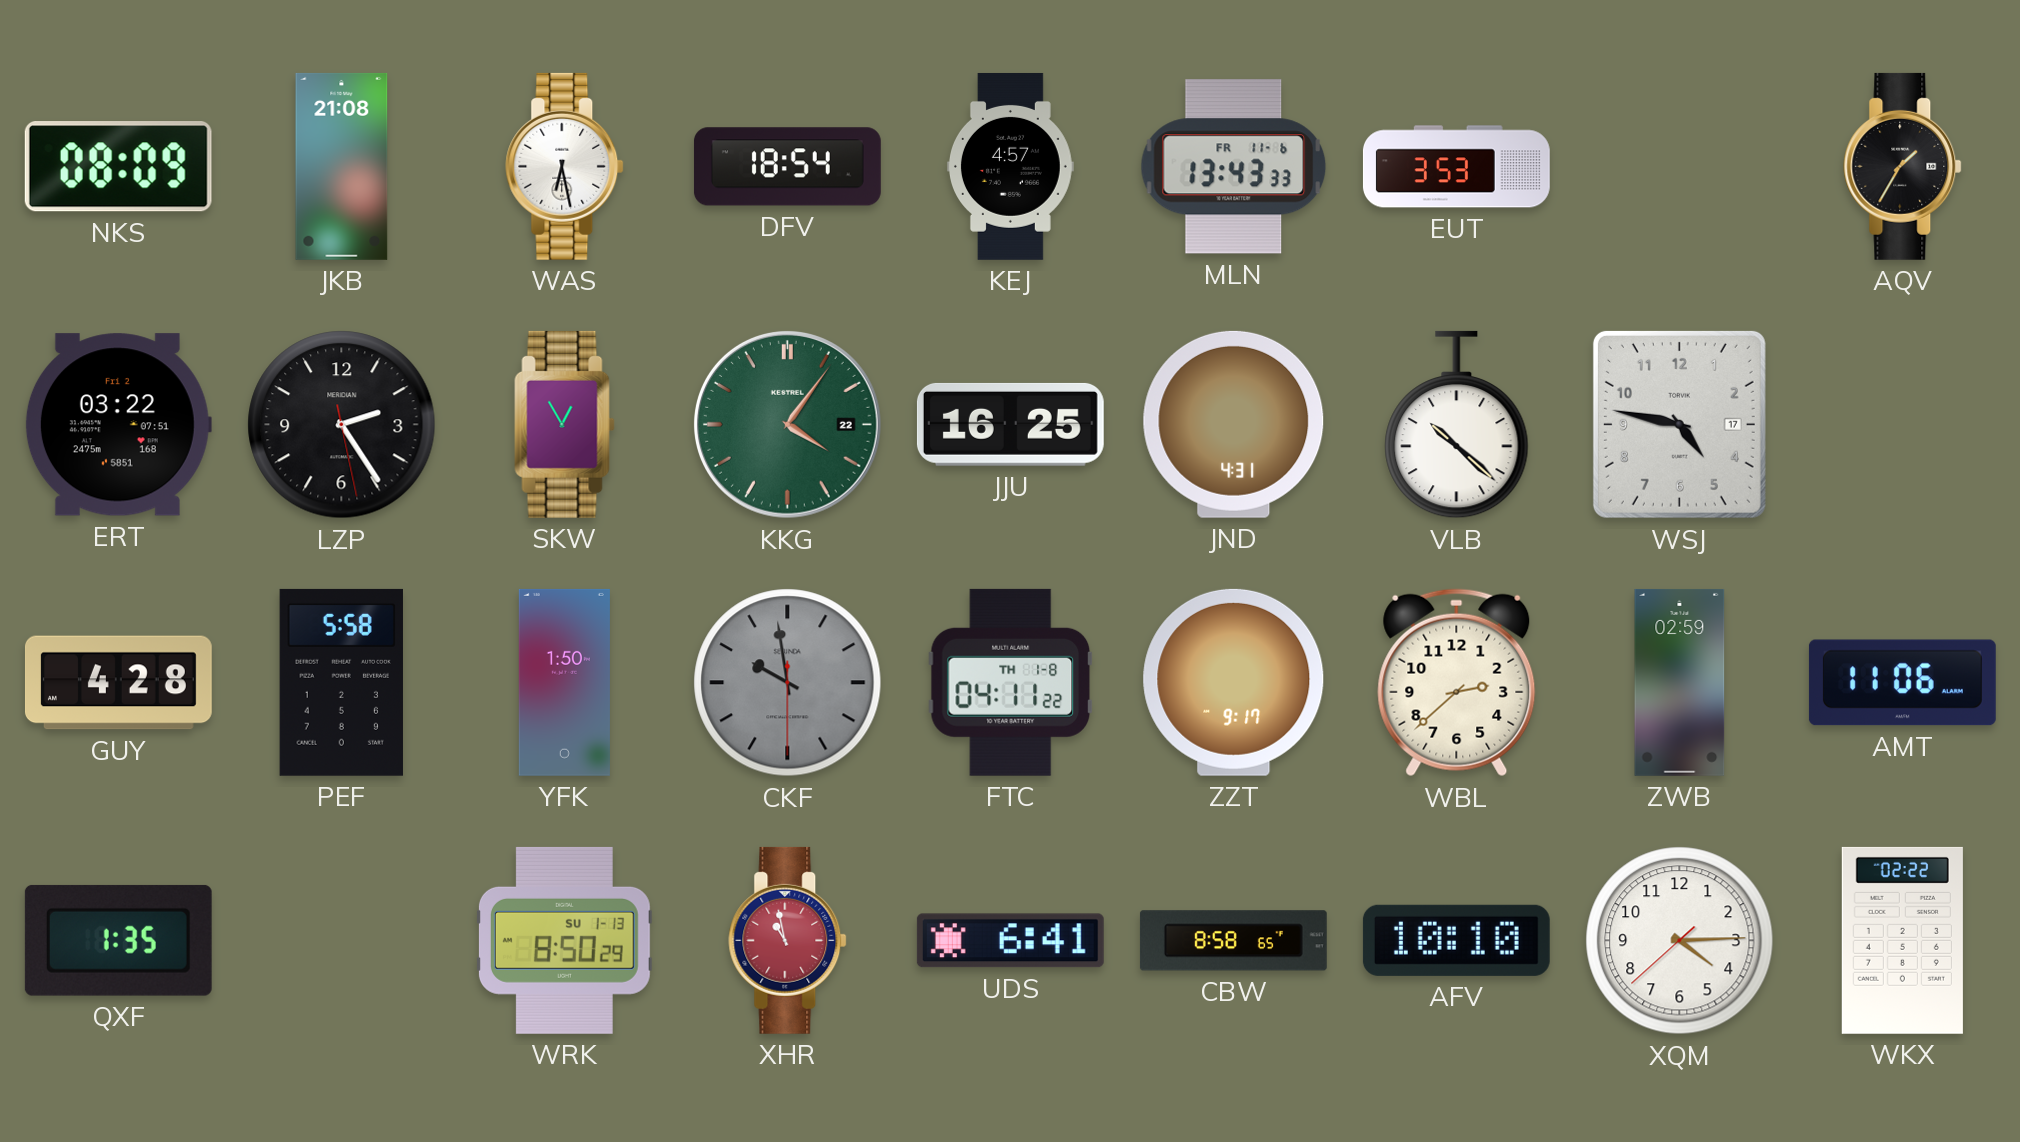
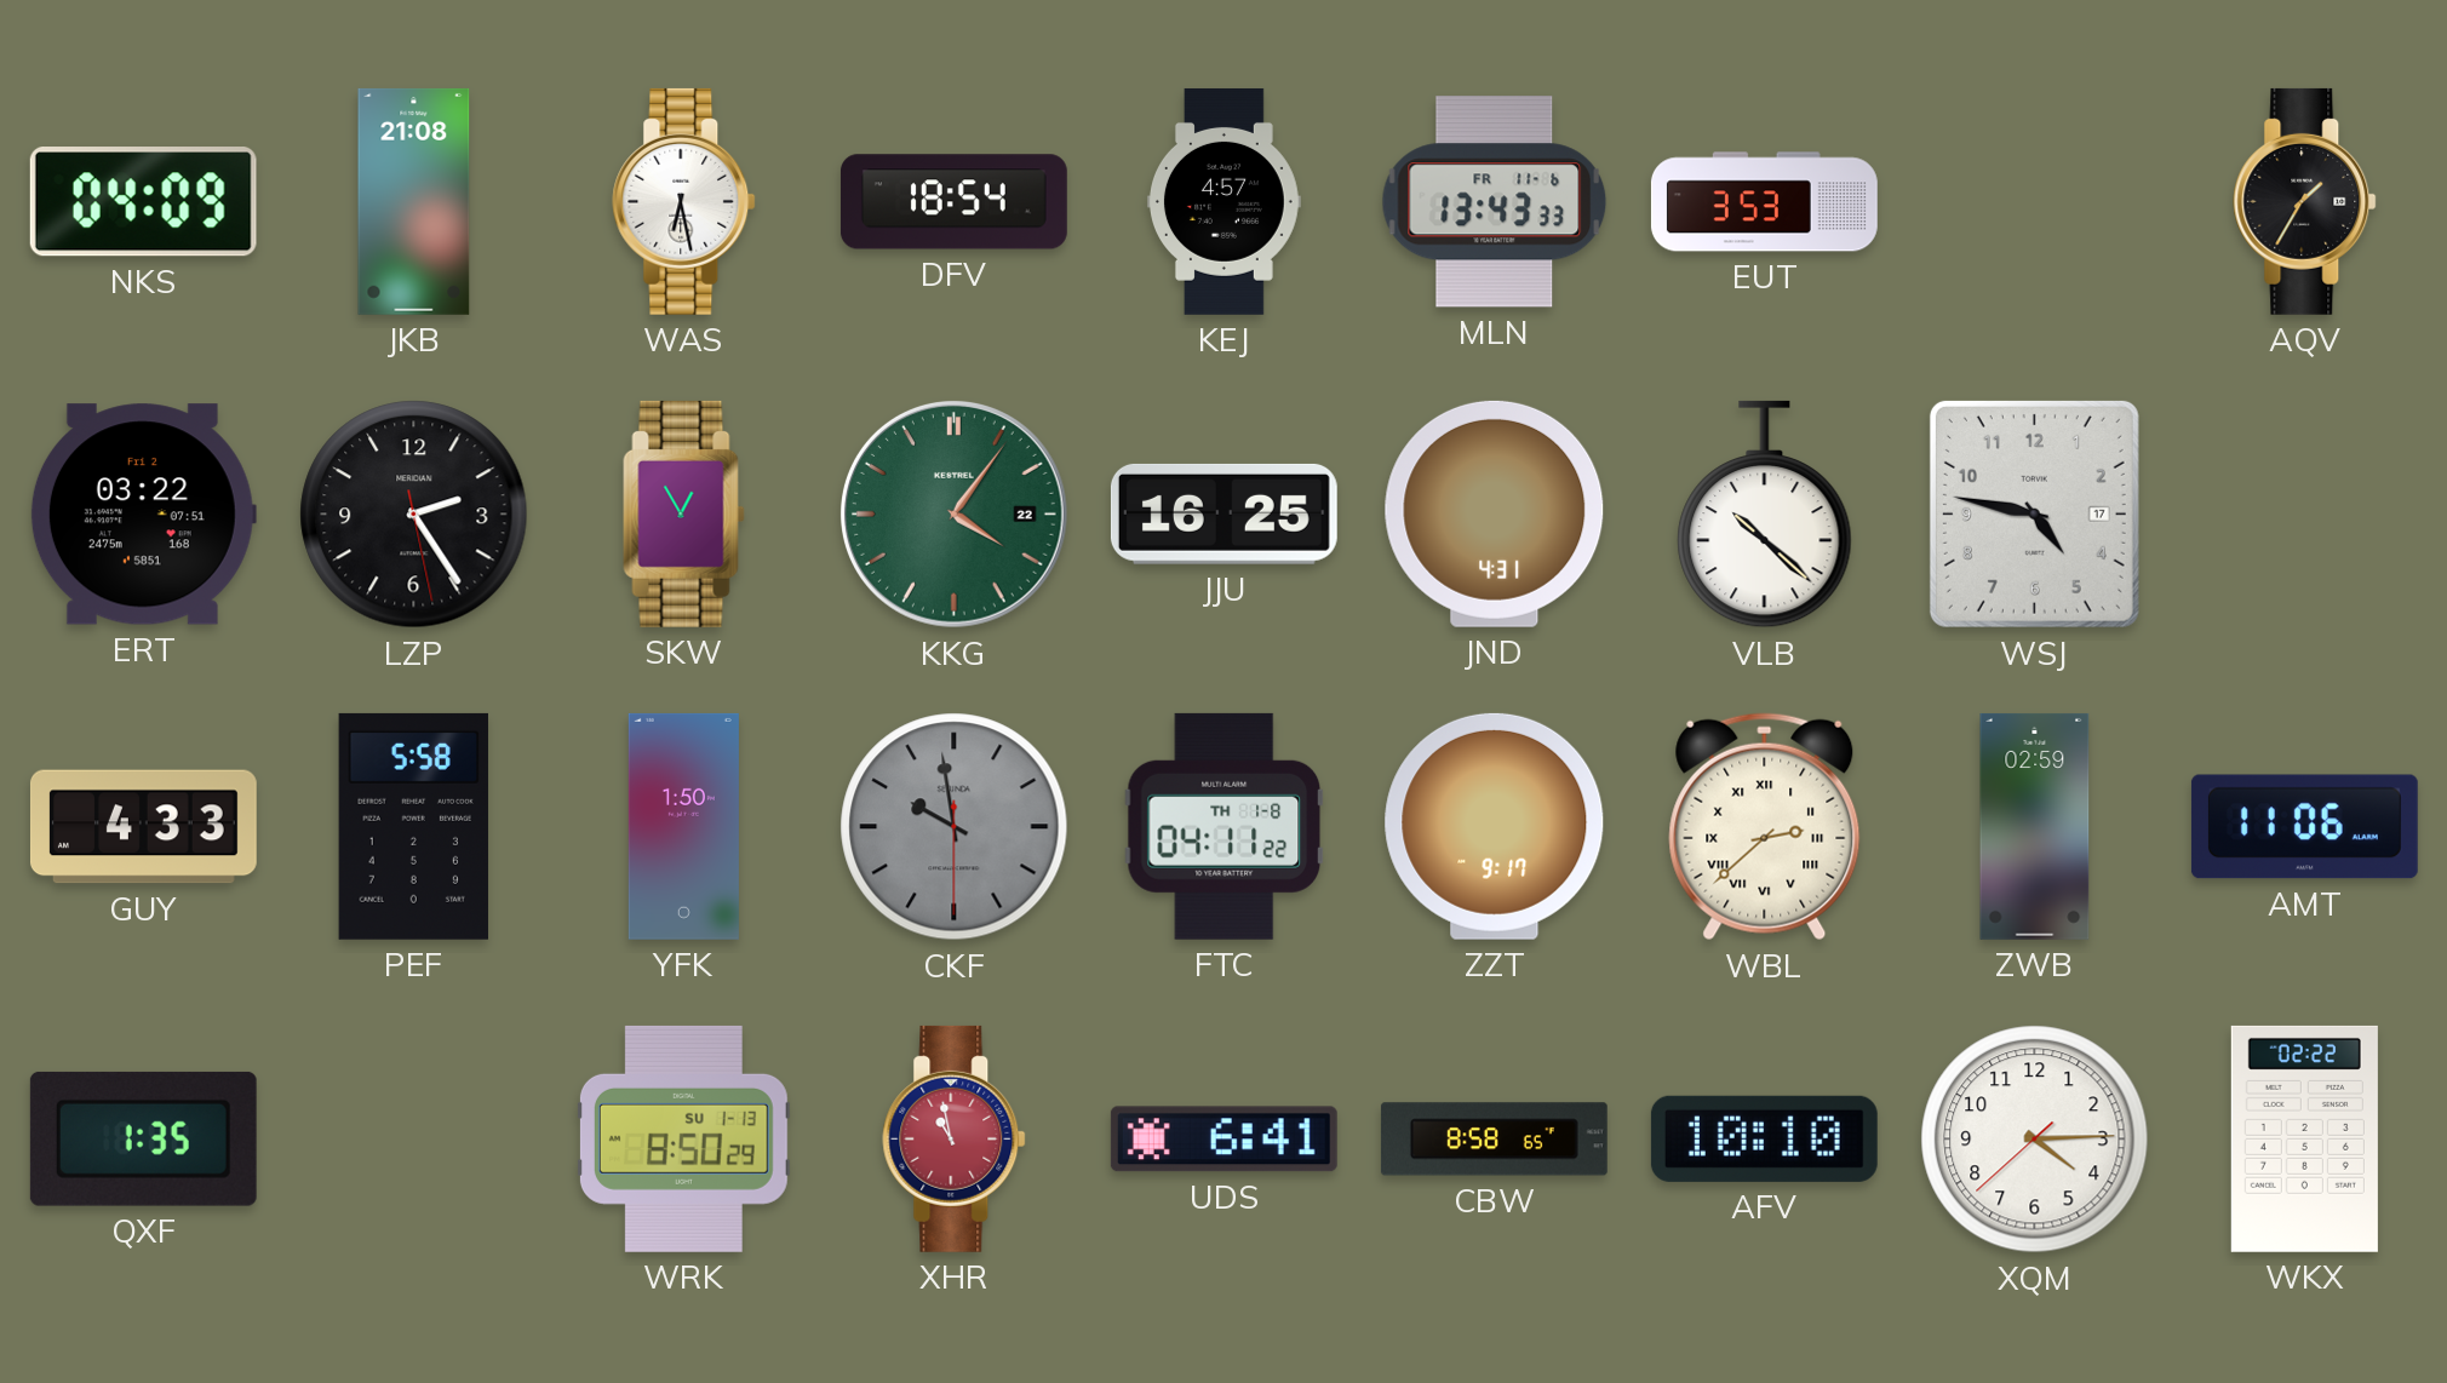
NKS: 08:09 -> 04:09
GUY: 4:28 -> 4:33
WBL numerals: Arabic -> Roman
